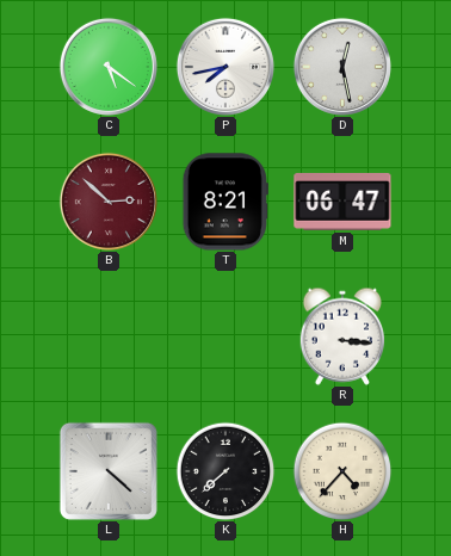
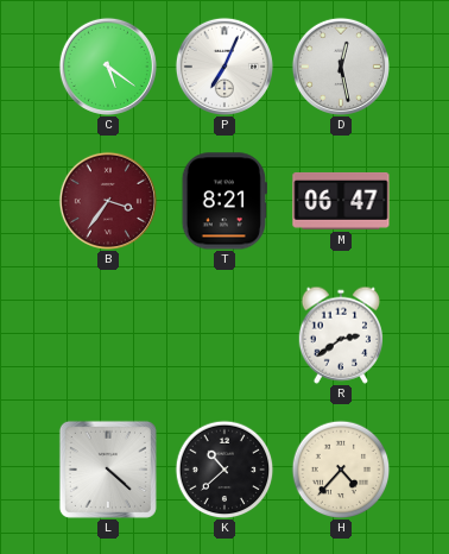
P: 7:43 -> 7:04
B: 2:52 -> 3:36
R: 3:16 -> 2:39
K: 7:38 -> 10:38
